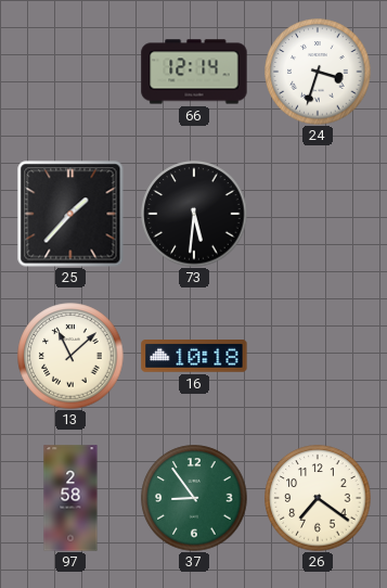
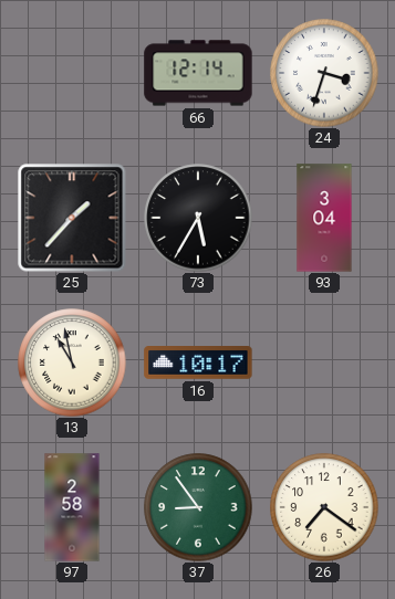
73: 5:31 -> 5:35
93: none -> 3:04
13: 11:08 -> 10:58
16: 10:18 -> 10:17
